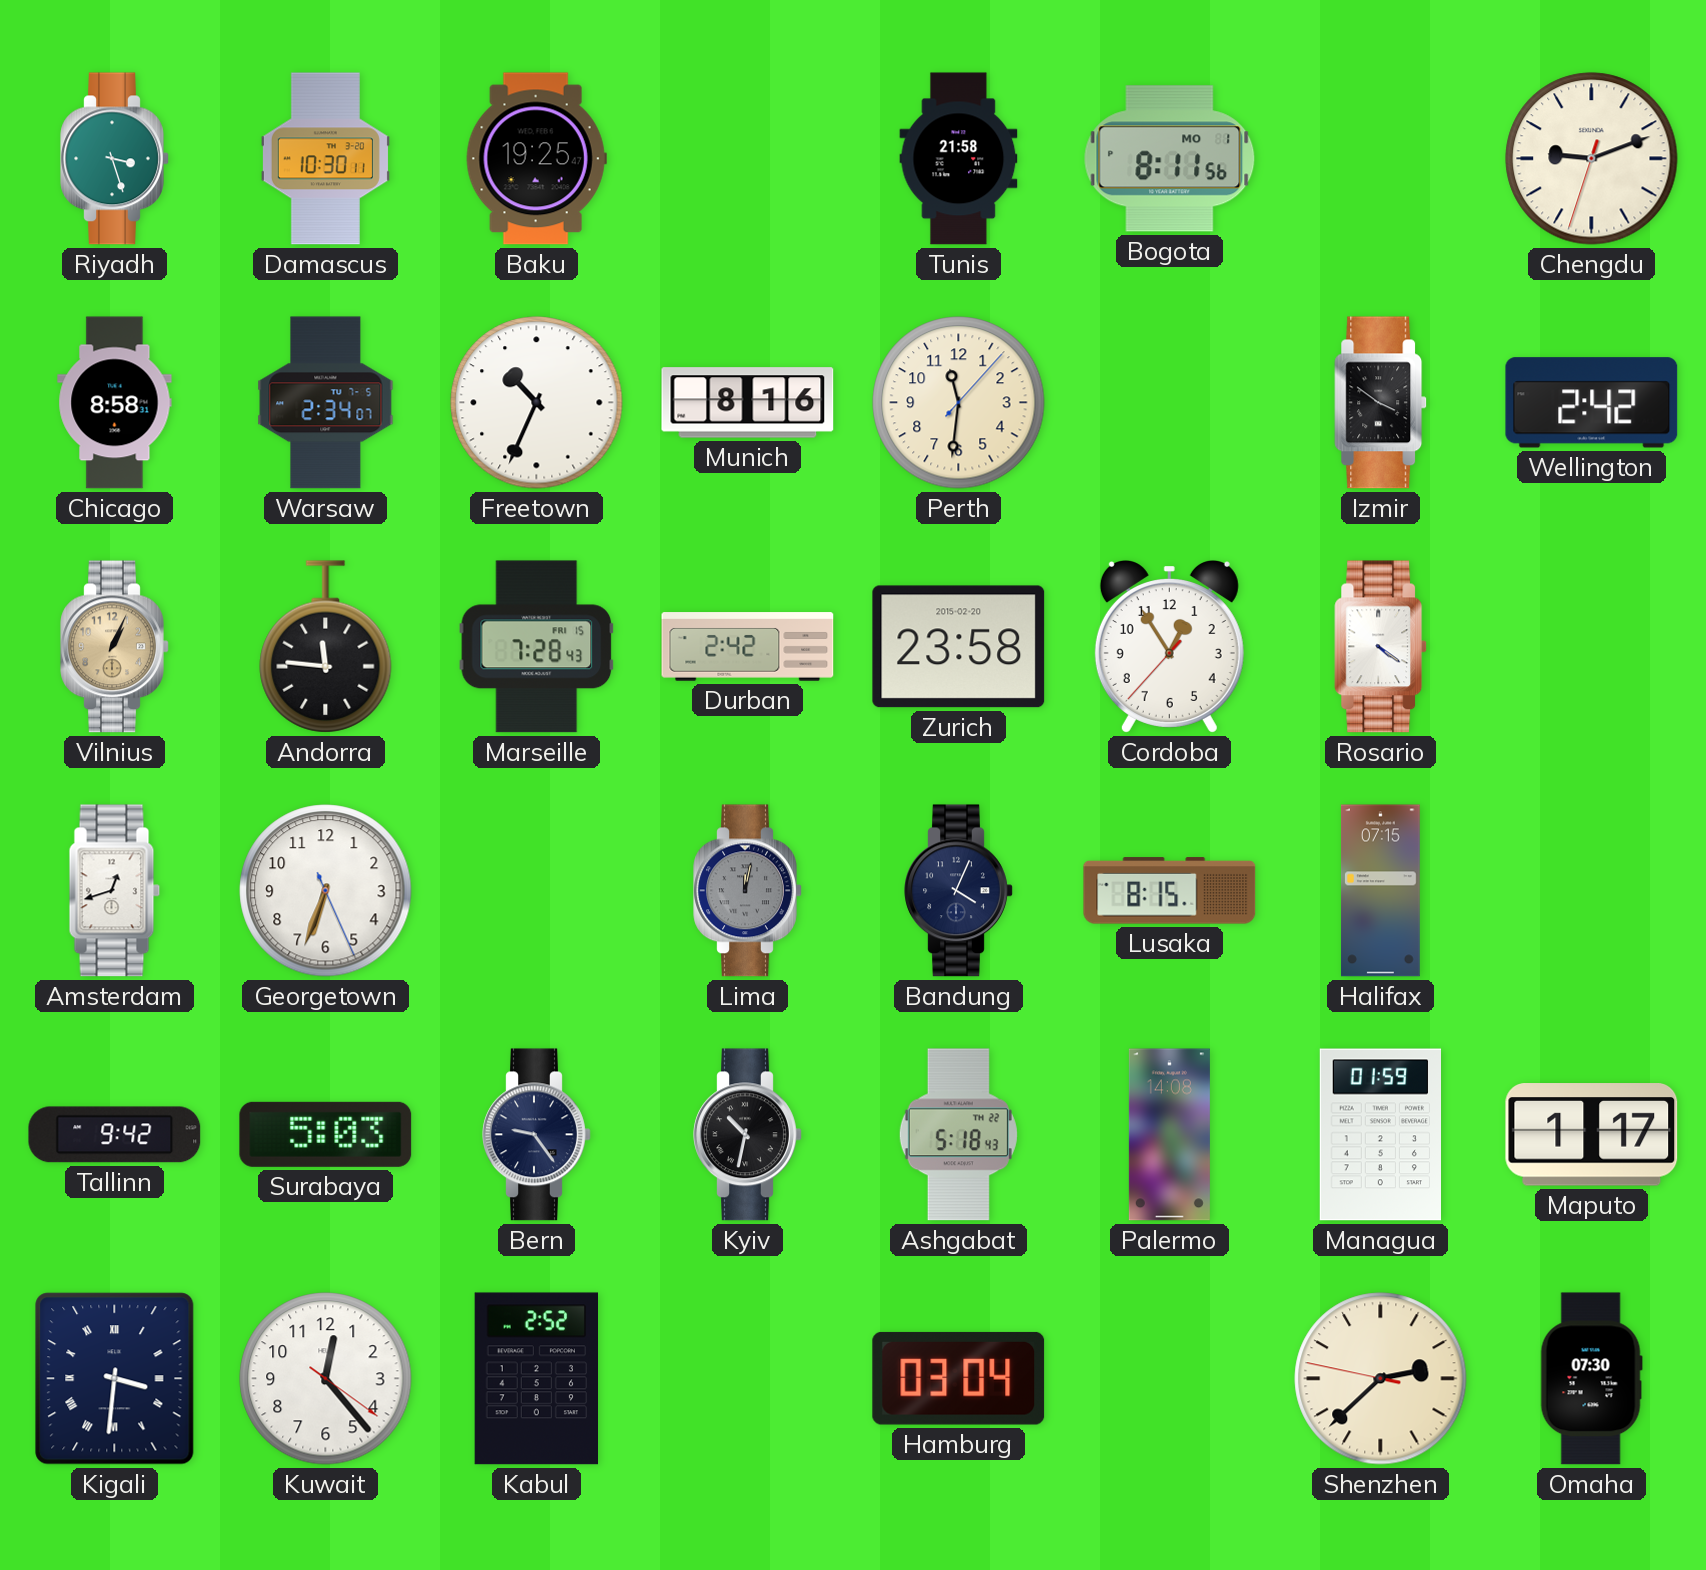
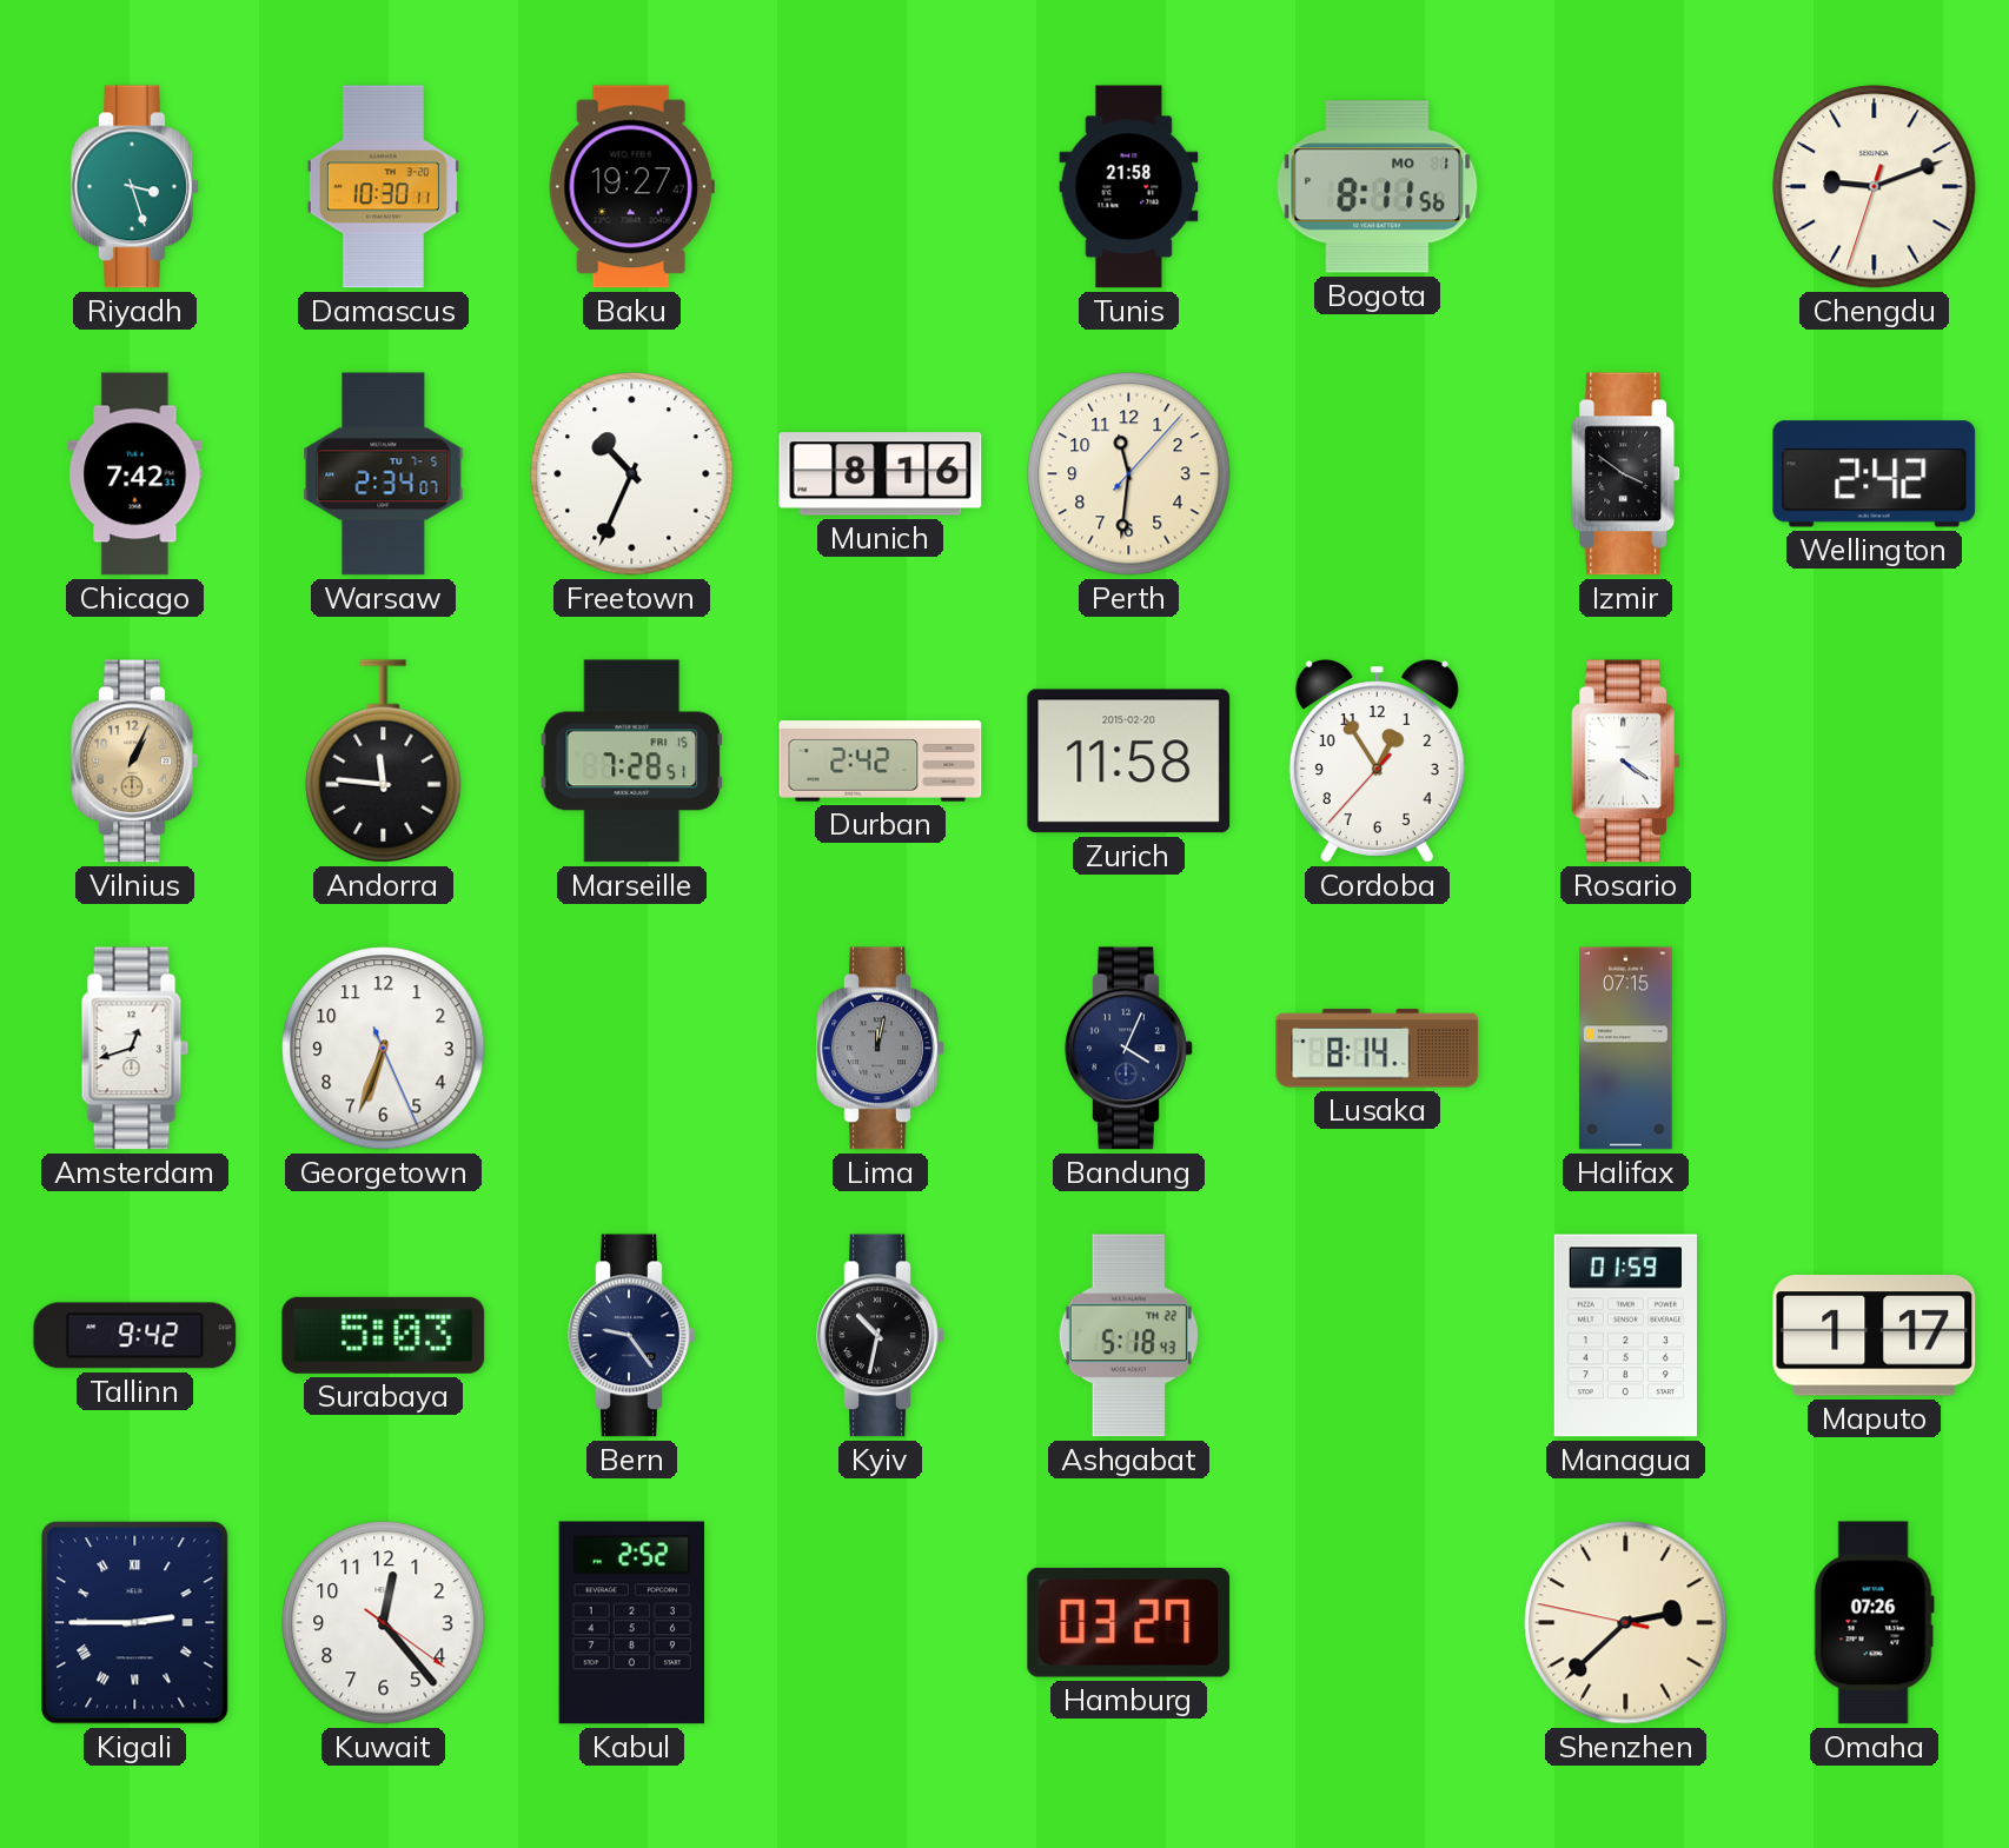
Baku: 19:25 -> 19:27
Chicago: 8:58 -> 7:42
Marseille: 7:28:43 -> 7:28:51
Zurich: 23:58 -> 11:58
Lusaka: 8:15 -> 8:14
Palermo: 14:08 -> none
Kigali: 3:31 -> 2:45
Hamburg: 03:04 -> 03:27
Omaha: 07:30 -> 07:26
